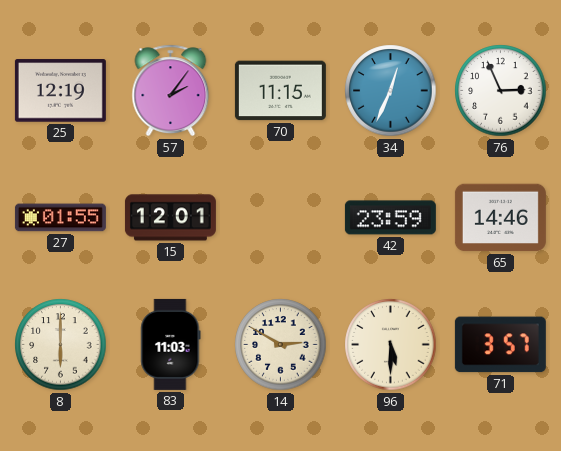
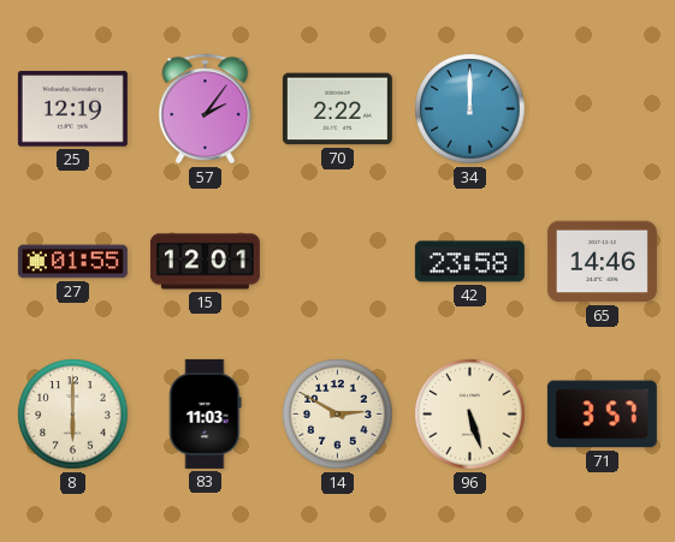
70: 11:15 -> 2:22
34: 12:34 -> 12:00
76: 2:56 -> none
42: 23:59 -> 23:58
96: 5:30 -> 5:27
